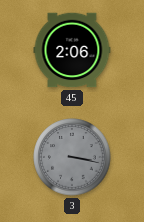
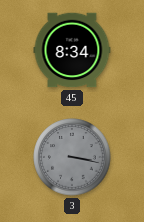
45: 2:06 -> 8:34
